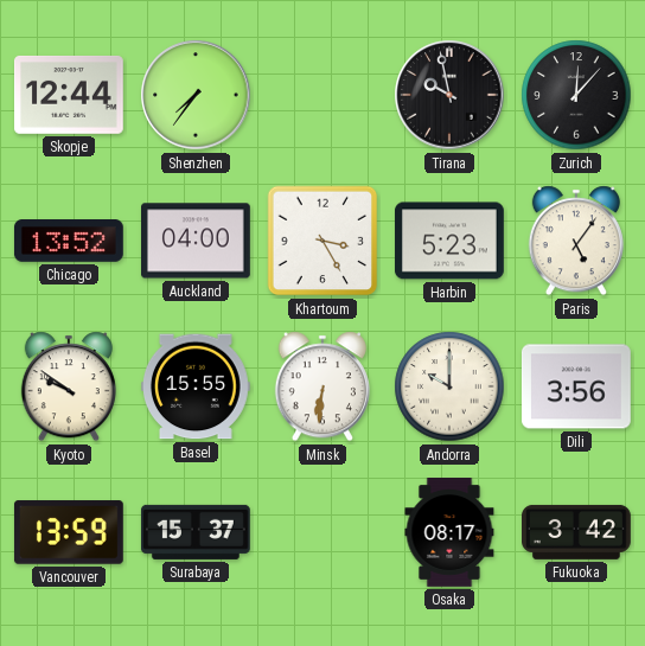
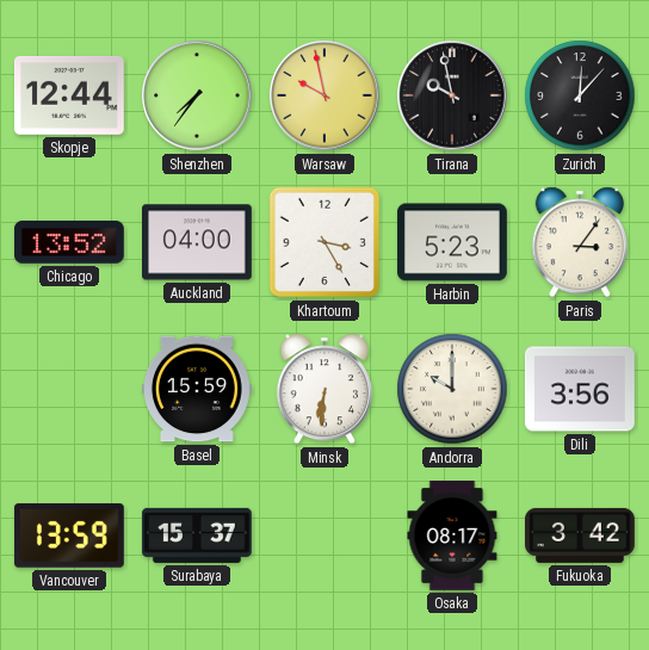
Warsaw: none -> 9:58
Paris: 5:06 -> 3:06
Kyoto: 9:51 -> none
Basel: 15:55 -> 15:59
